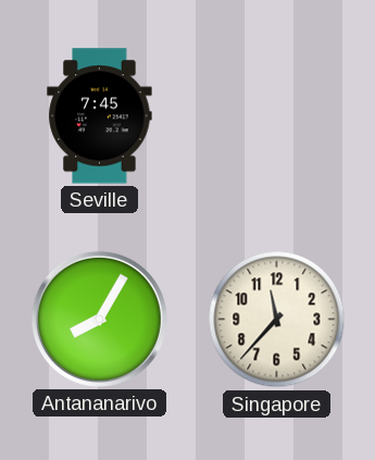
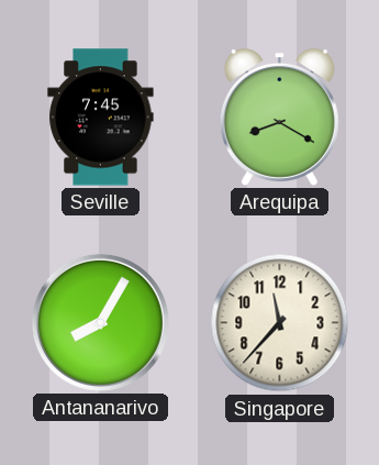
Arequipa: none -> 8:20
